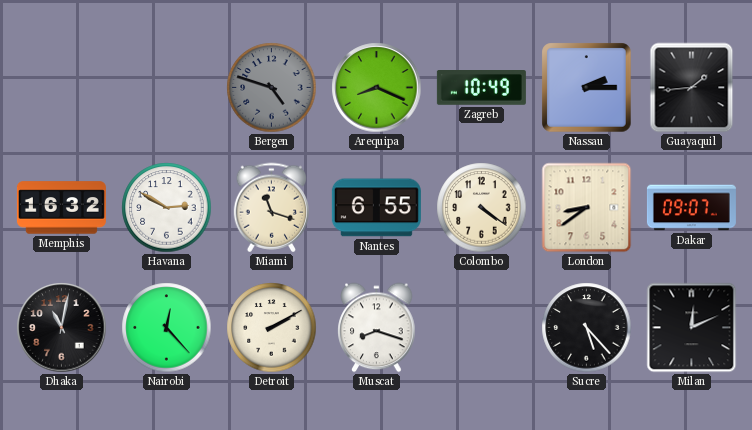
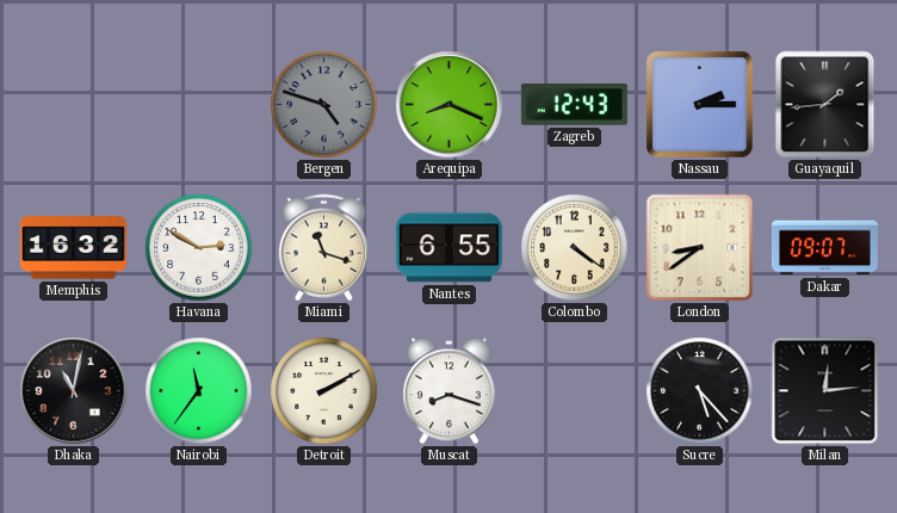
Zagreb: 10:49 -> 12:43
Nairobi: 12:23 -> 11:36
Milan: 12:11 -> 12:14
